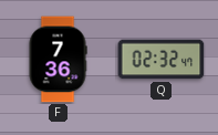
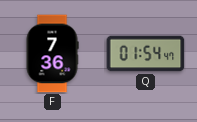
Q: 02:32 -> 01:54
